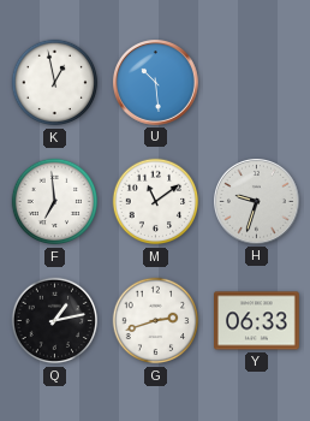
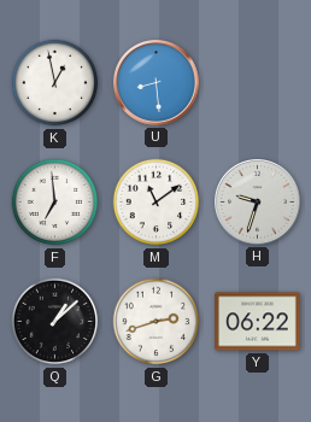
U: 10:29 -> 8:29
Q: 1:13 -> 1:08
Y: 06:33 -> 06:22
